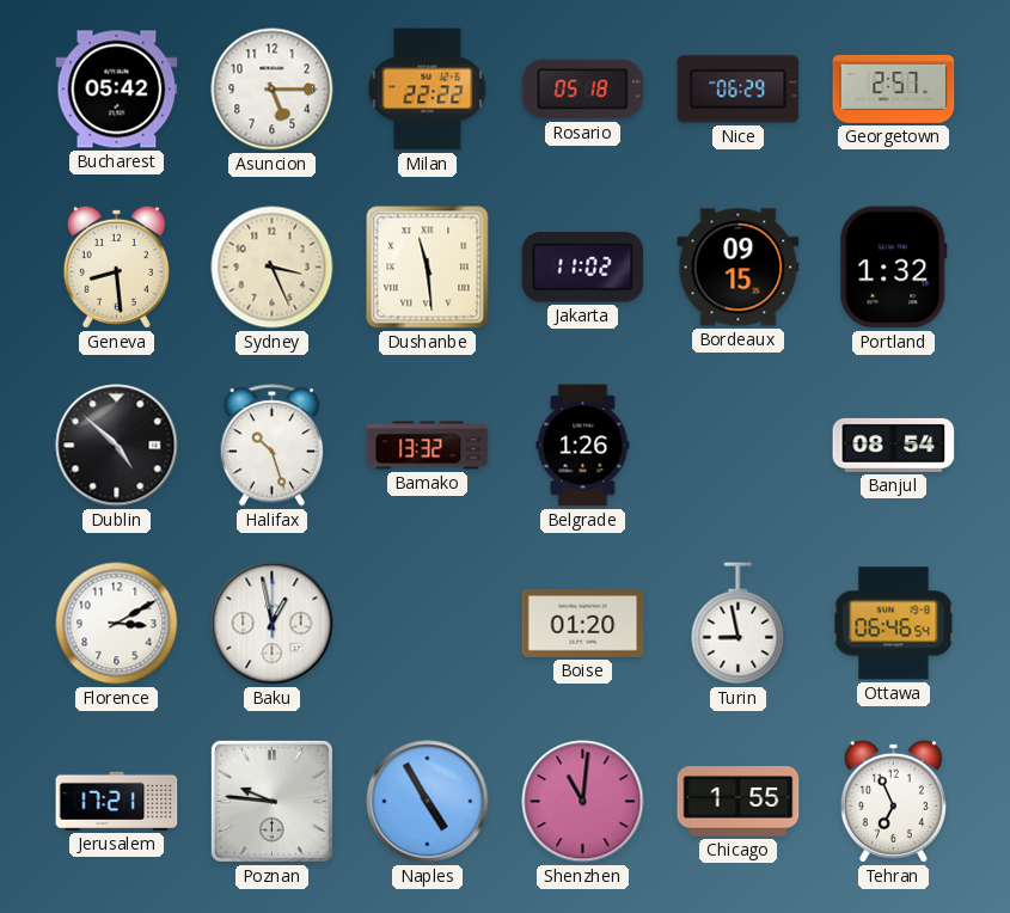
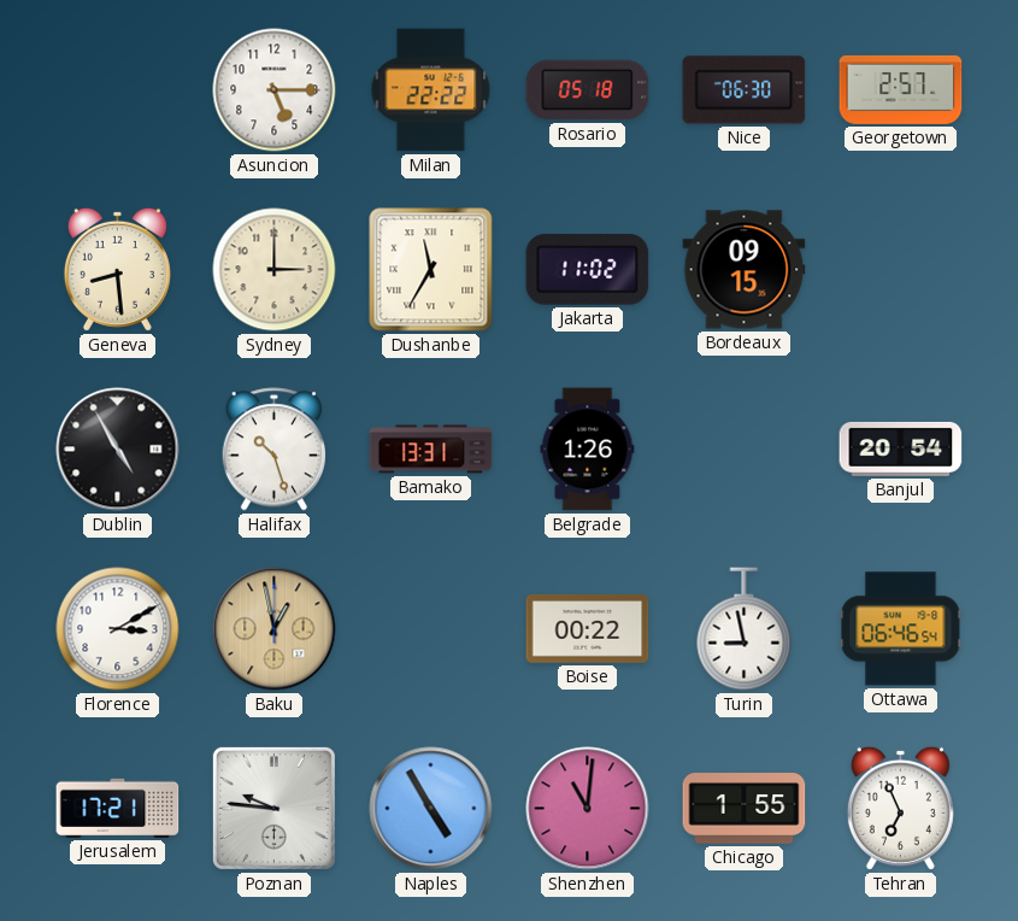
Bucharest: 05:42 -> none
Nice: 06:29 -> 06:30
Sydney: 3:26 -> 3:00
Dushanbe: 11:29 -> 11:35
Portland: 1:32 -> none
Dublin: 4:52 -> 4:55
Bamako: 13:32 -> 13:31
Banjul: 08:54 -> 20:54
Baku dial: white -> champagne
Boise: 01:20 -> 00:22
